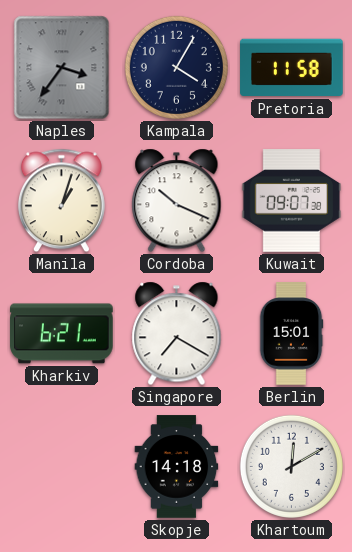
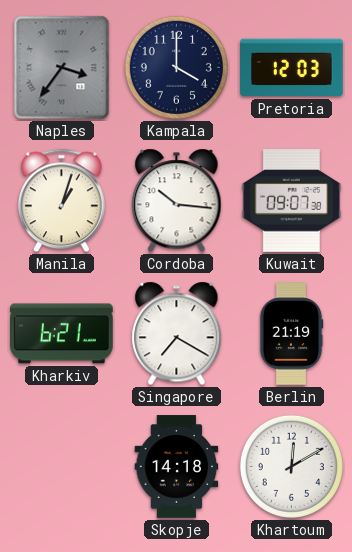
Kampala: 4:05 -> 4:00
Pretoria: 11:58 -> 12:03
Cordoba: 10:19 -> 10:16
Berlin: 15:01 -> 21:19
